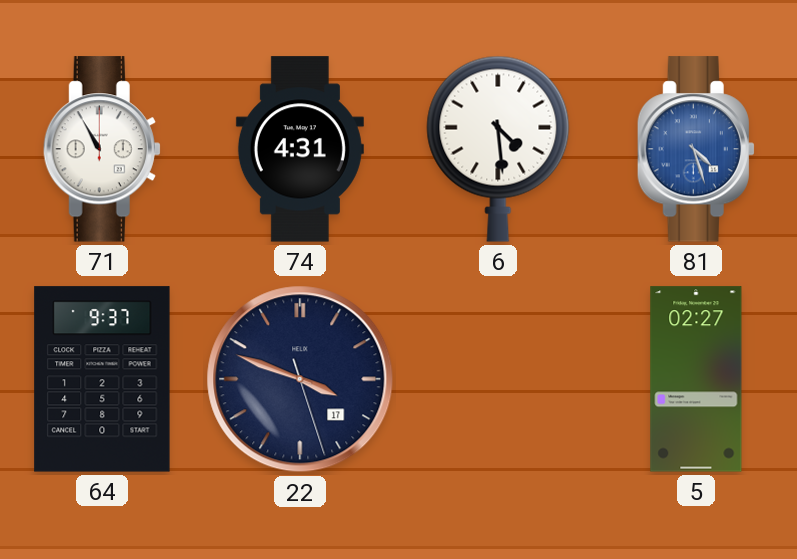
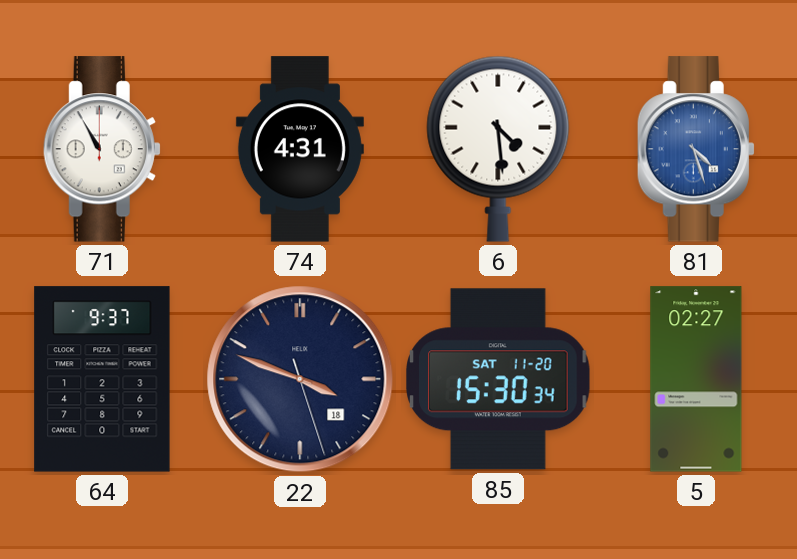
22 date: 17 -> 18
85: none -> 15:30
